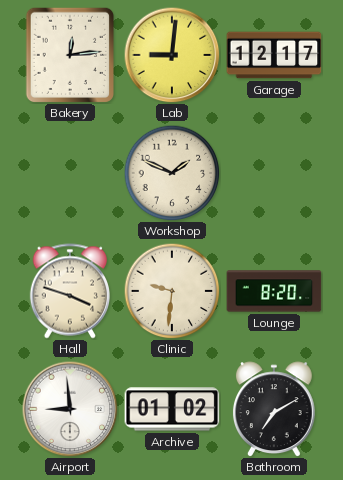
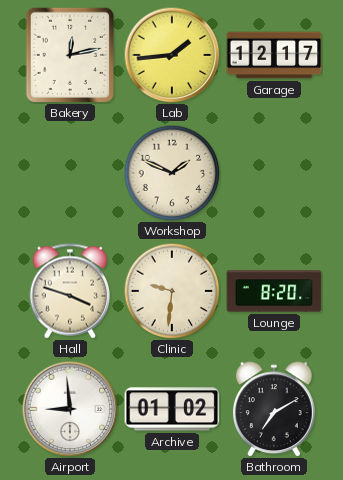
Bakery: 12:14 -> 12:13
Lab: 9:01 -> 1:44
